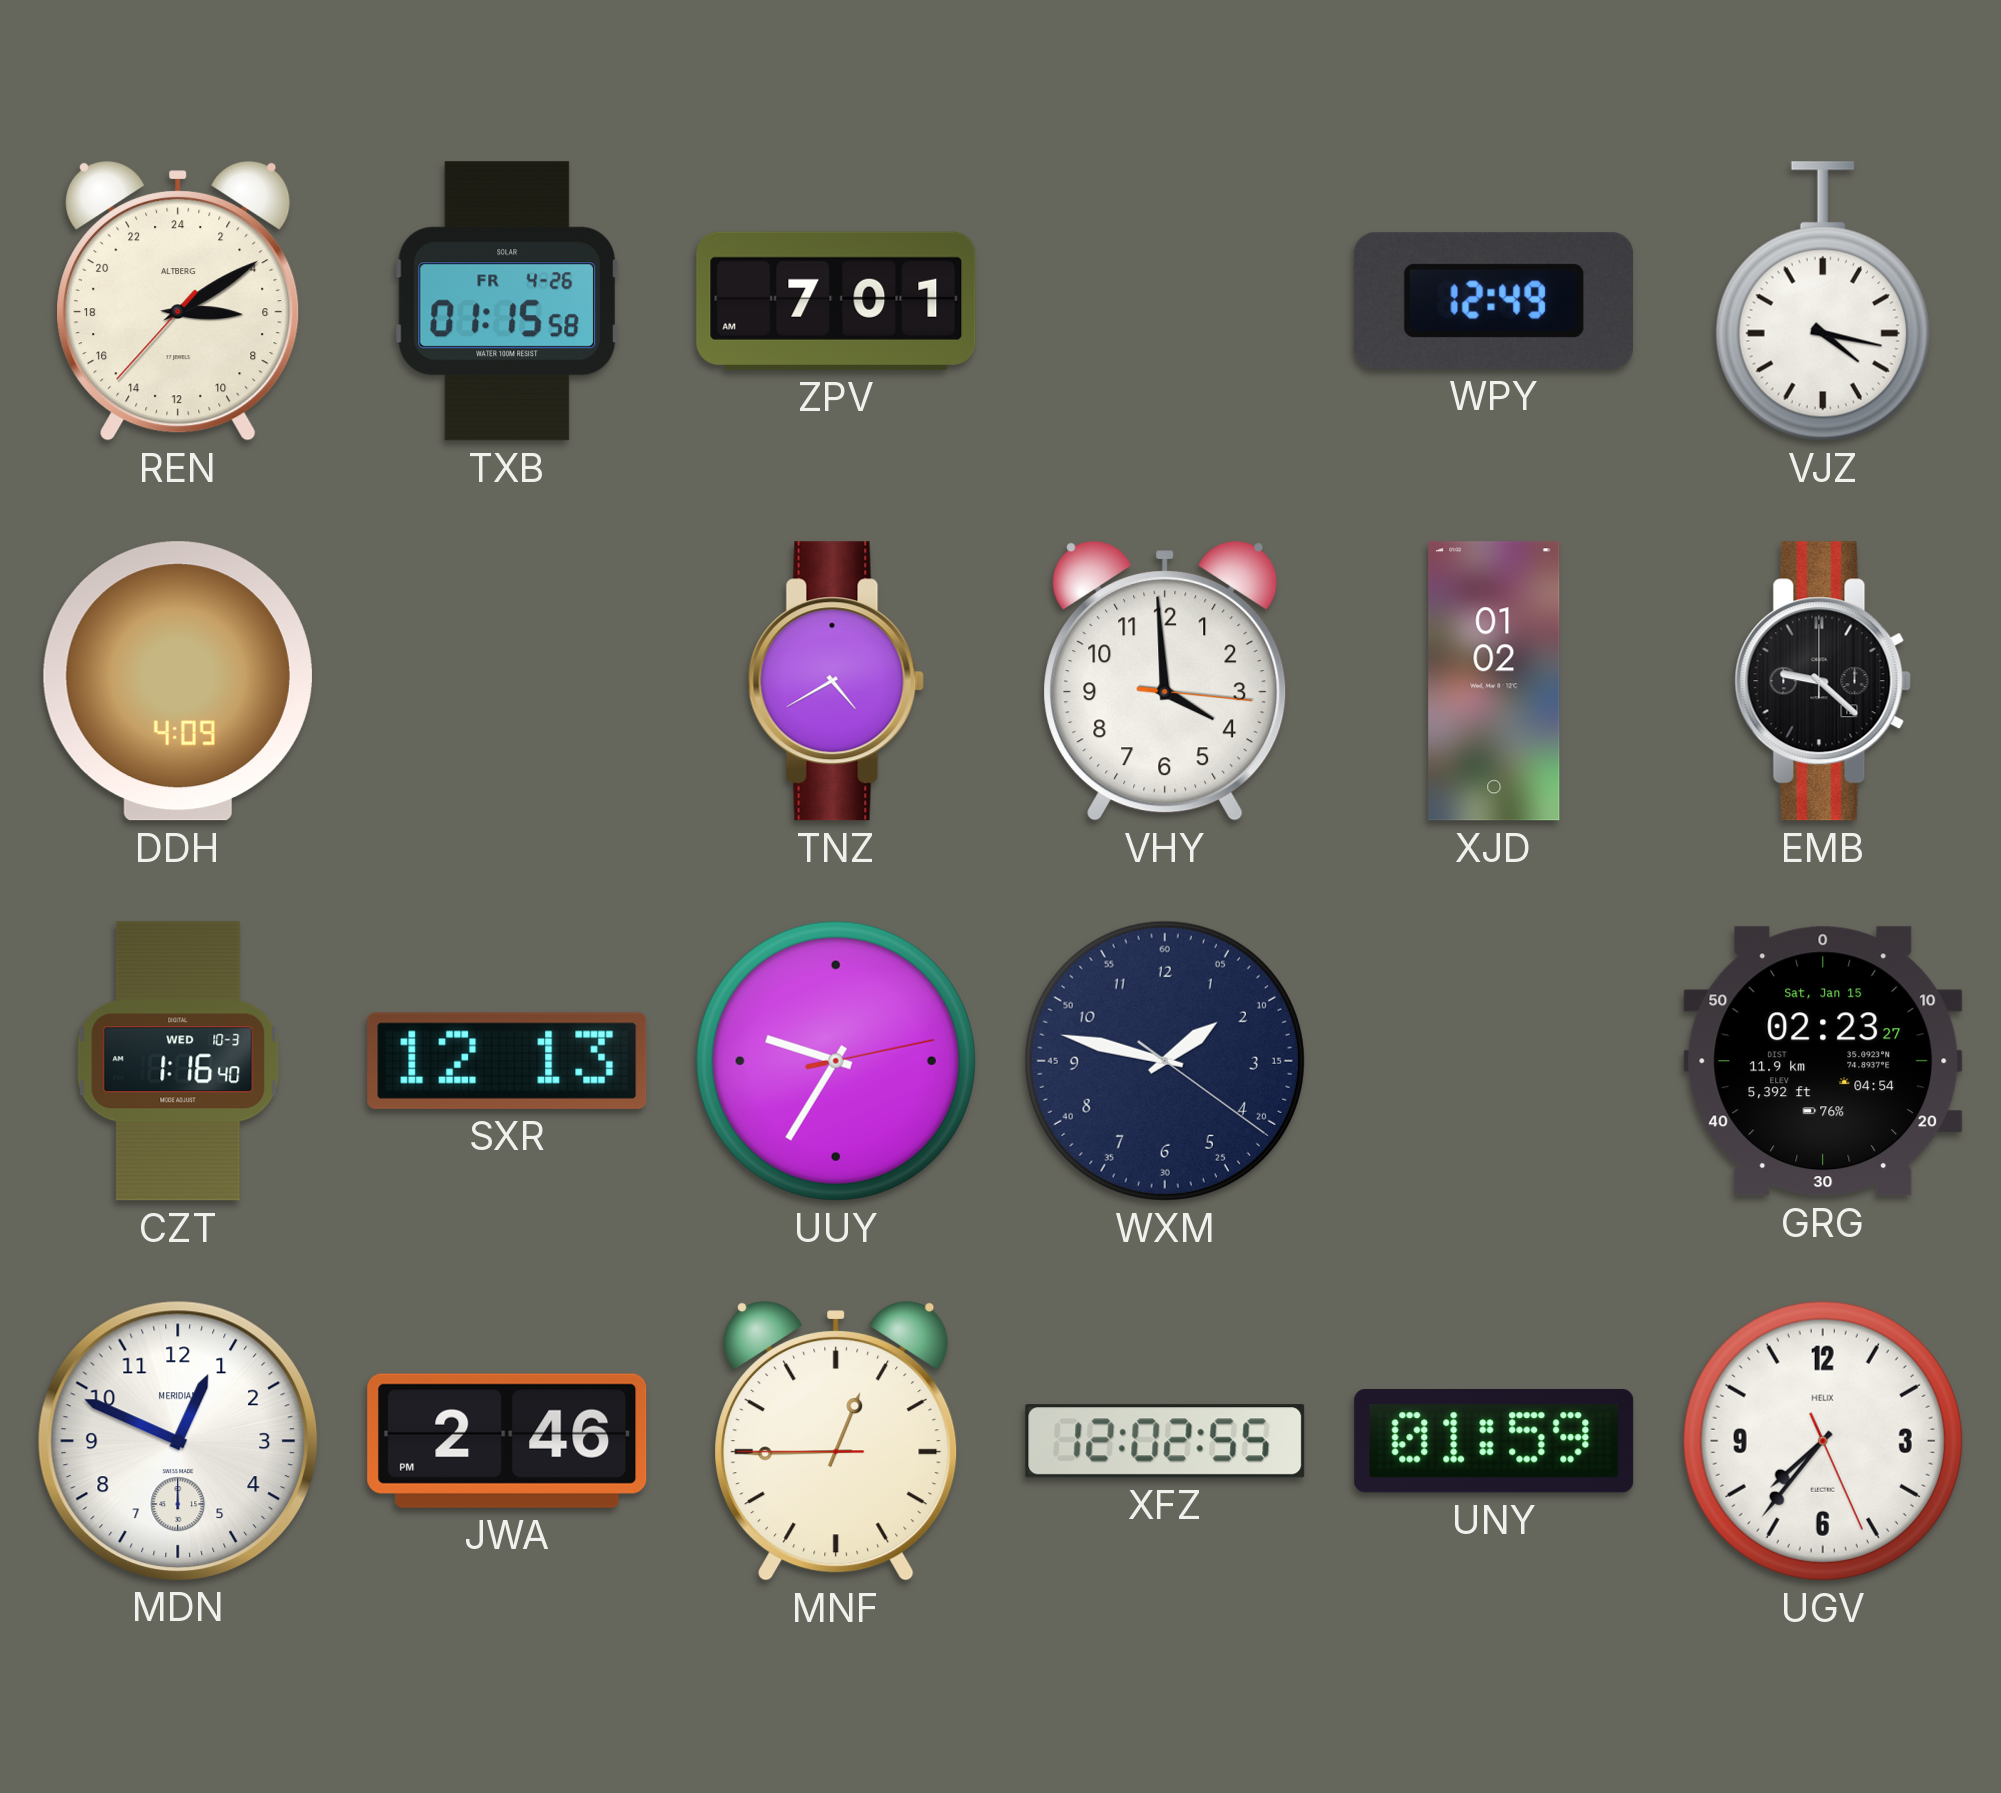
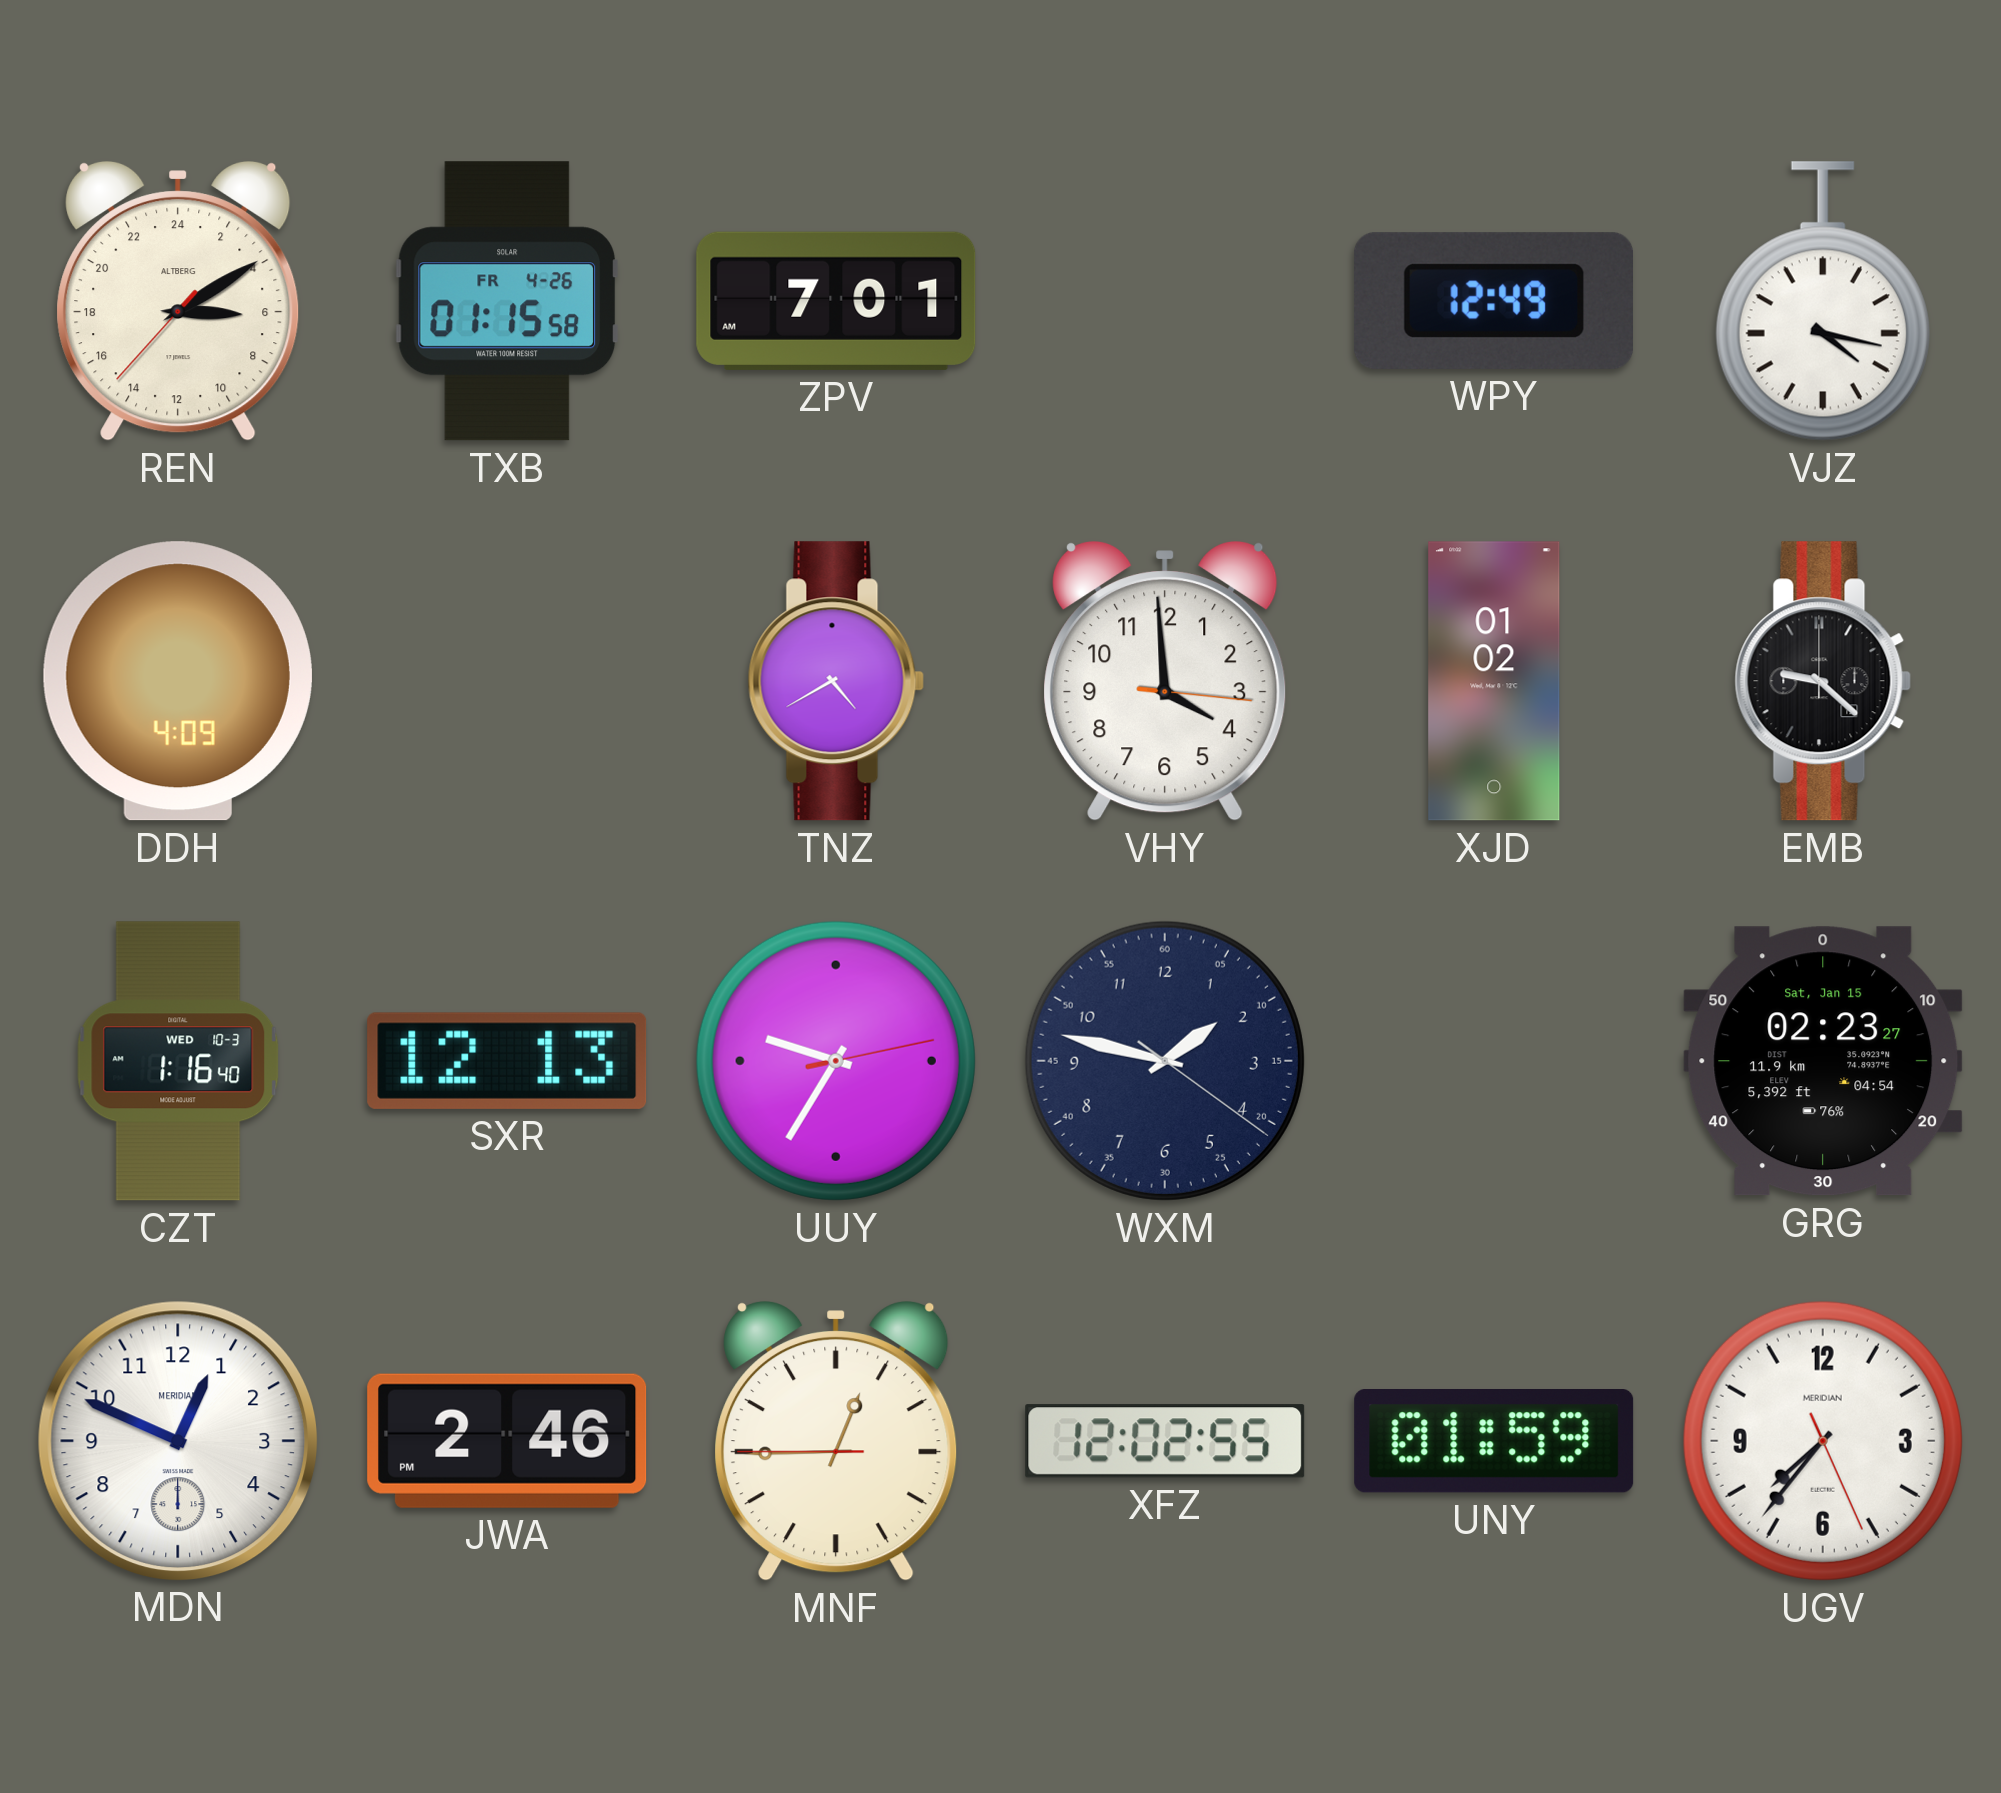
UGV brand: HELIX -> MERIDIAN
